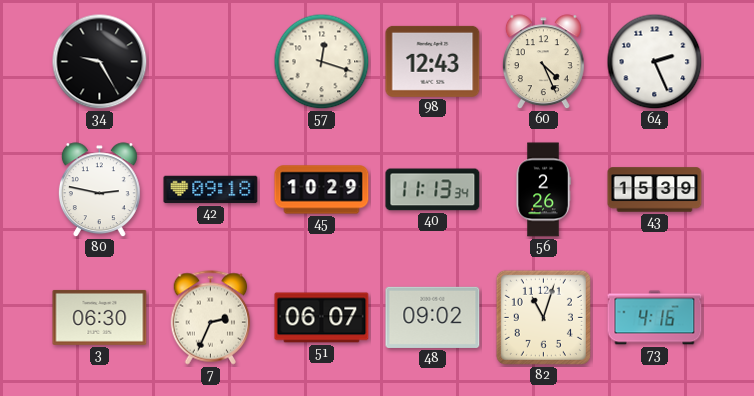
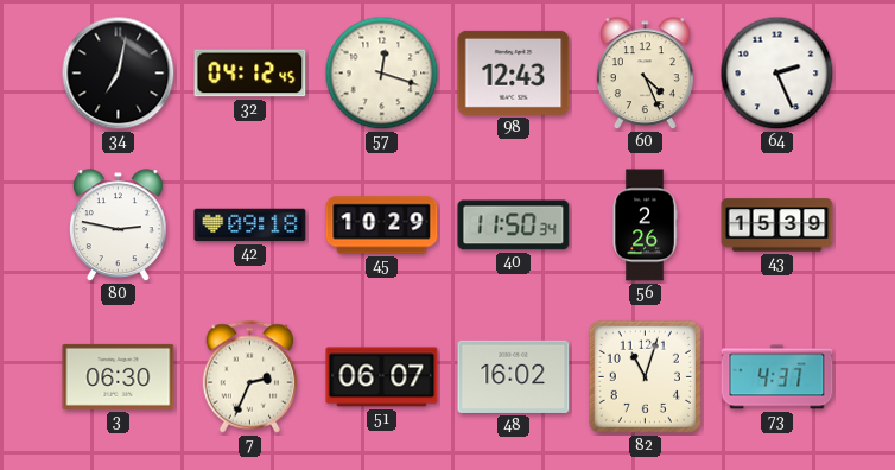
34: 9:25 -> 7:02
32: none -> 04:12
40: 11:13 -> 11:50
48: 09:02 -> 16:02
73: 4:16 -> 4:37
